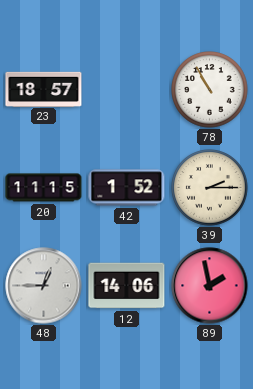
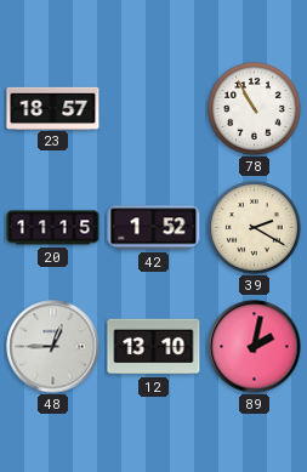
39: 2:15 -> 2:20
12: 14:06 -> 13:10
89: 1:58 -> 2:02
